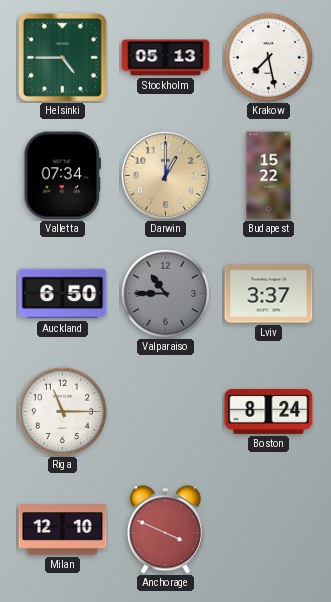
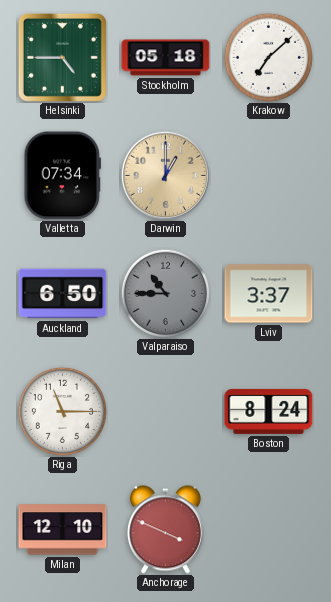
Stockholm: 05:13 -> 05:18
Krakow: 7:28 -> 7:08
Budapest: 15:22 -> none
